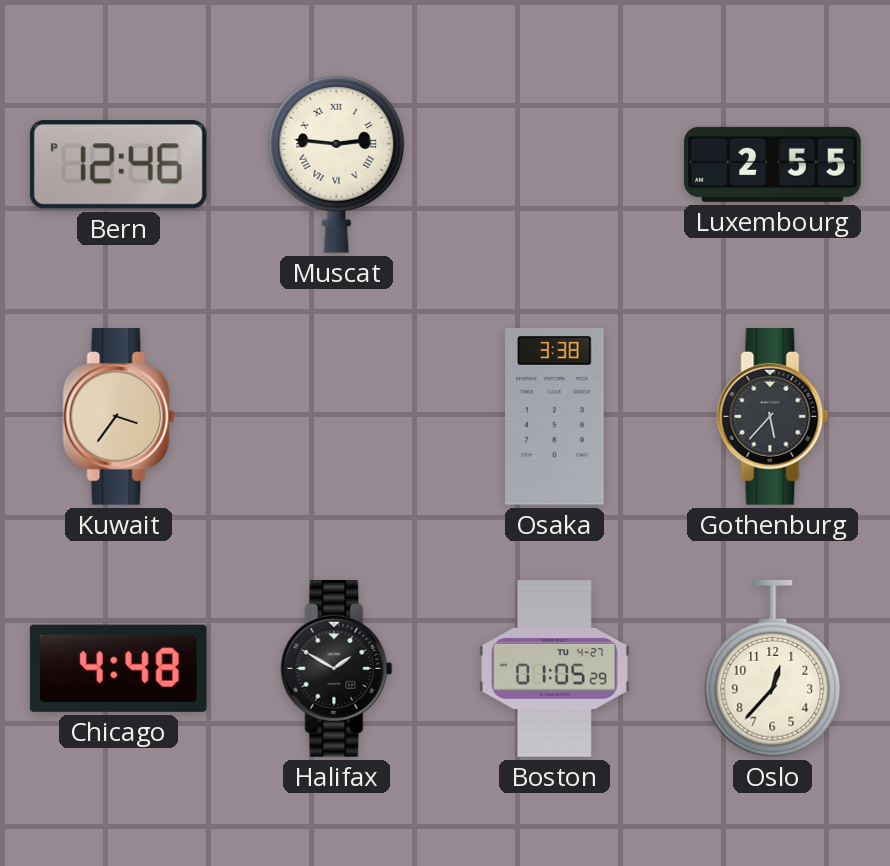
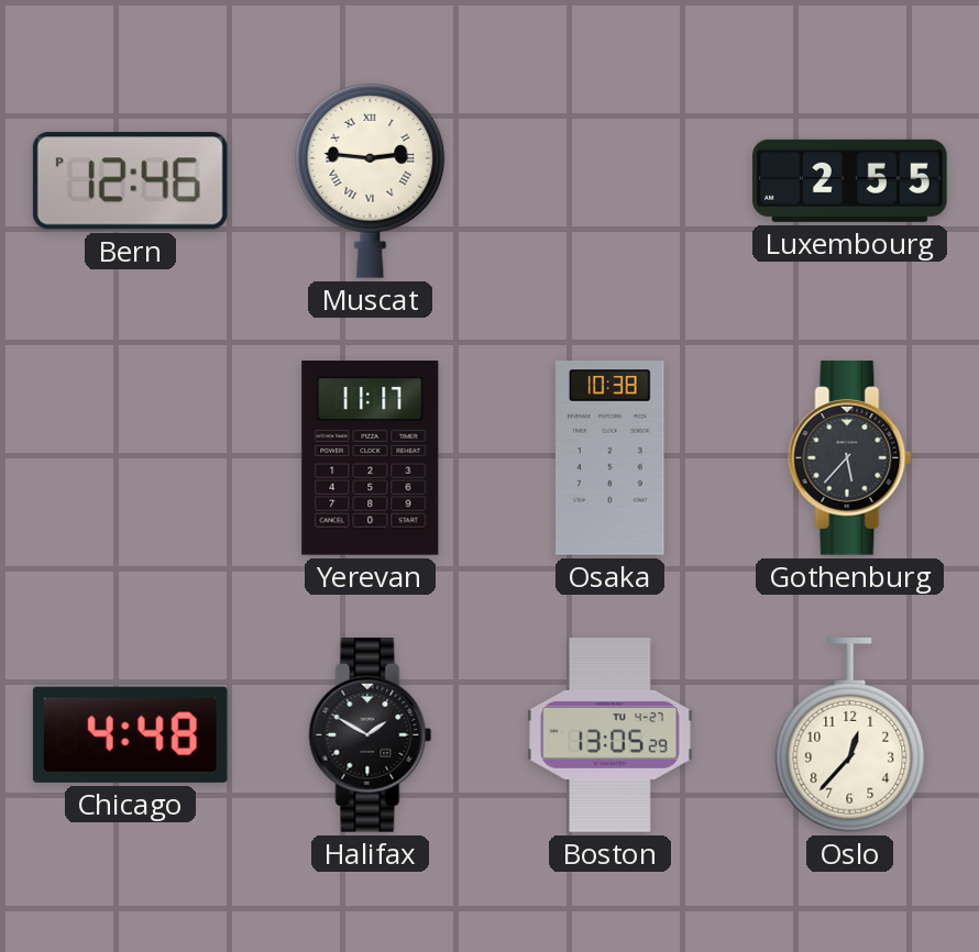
Kuwait: 3:36 -> none
Yerevan: none -> 11:17
Osaka: 3:38 -> 10:38
Boston: 01:05 -> 13:05
